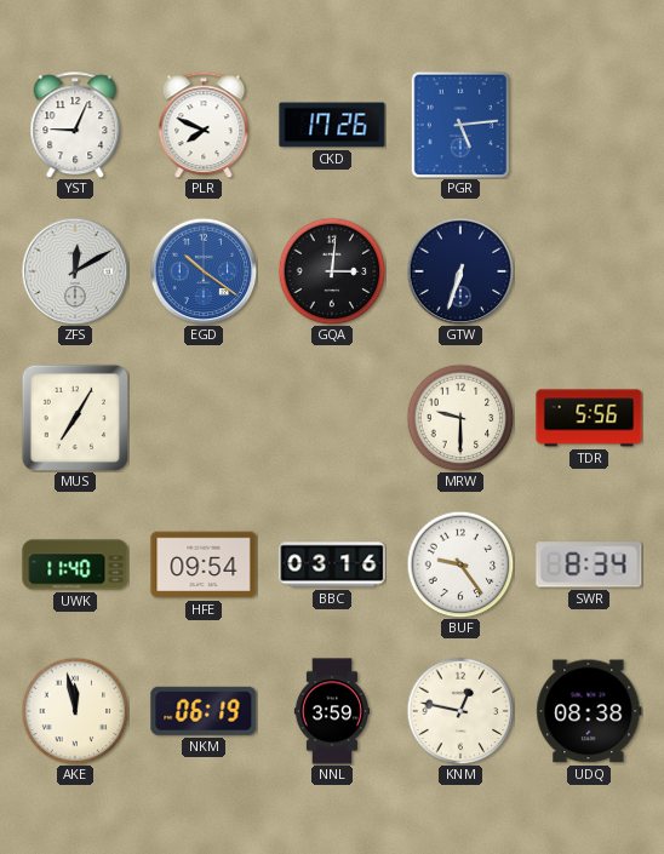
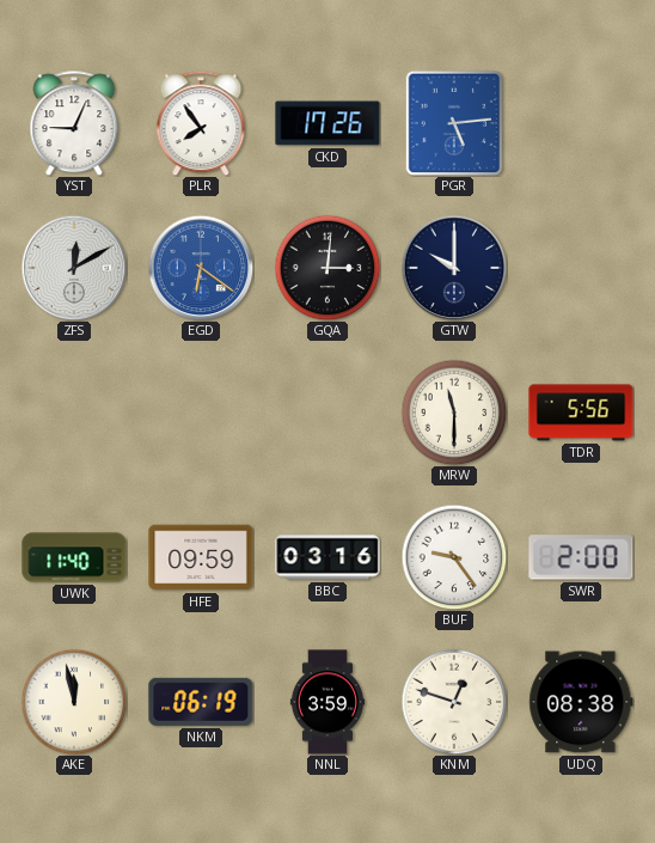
PLR: 7:49 -> 7:54
EGD: 10:21 -> 6:21
GTW: 6:33 -> 10:00
MUS: 7:05 -> none
MRW: 9:30 -> 11:30
HFE: 09:54 -> 09:59
SWR: 8:34 -> 2:00
KNM: 12:47 -> 12:48
